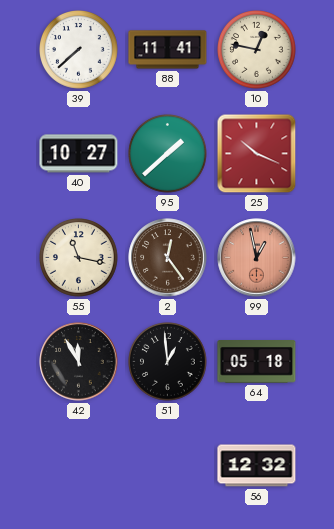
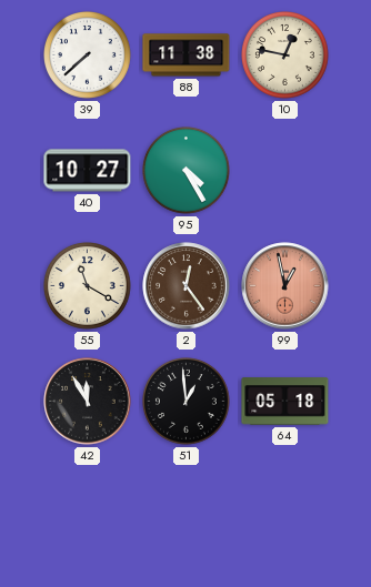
88: 11:41 -> 11:38
95: 1:38 -> 4:25
25: 10:19 -> none
55: 11:17 -> 11:20
56: 12:32 -> none
